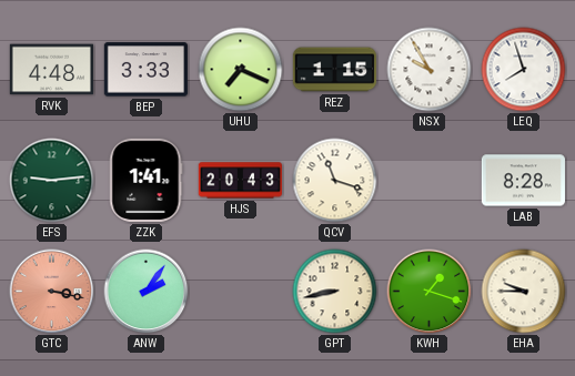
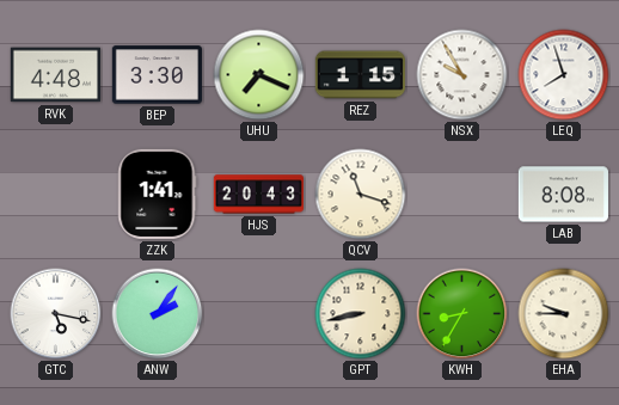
BEP: 3:33 -> 3:30
EFS: 9:14 -> none
LAB: 8:28 -> 8:08
GTC: 3:17 -> 5:17
GTC dial: salmon -> white
KWH: 1:18 -> 8:35
